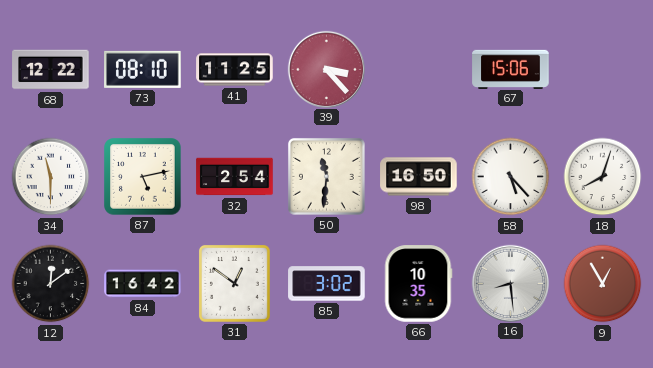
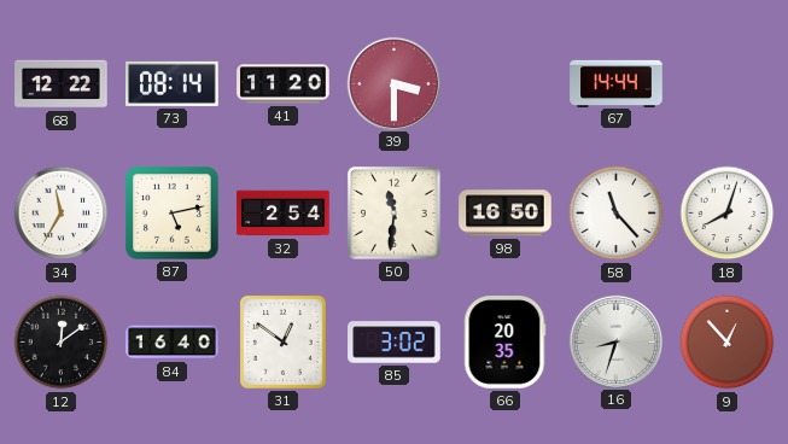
73: 08:10 -> 08:14
41: 11:25 -> 11:20
39: 3:23 -> 3:30
67: 15:06 -> 14:44
34: 11:30 -> 11:35
58: 5:23 -> 11:23
84: 16:42 -> 16:40
66: 10:35 -> 20:35
16: 8:29 -> 8:33
9: 12:55 -> 12:53
